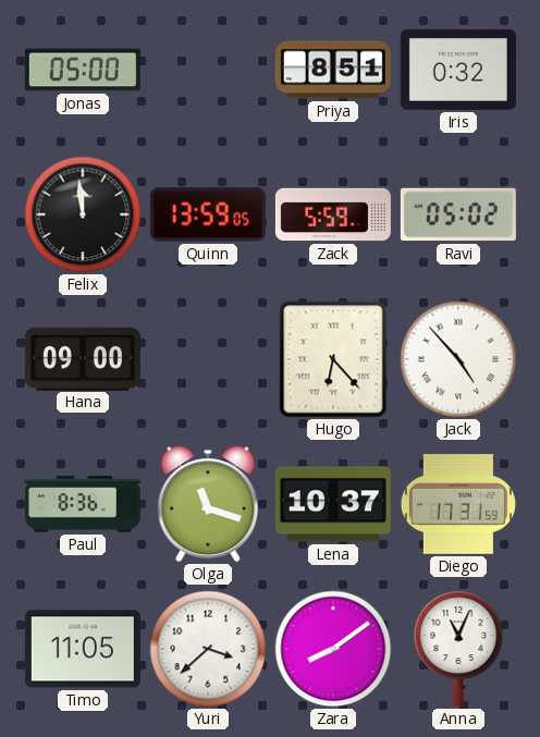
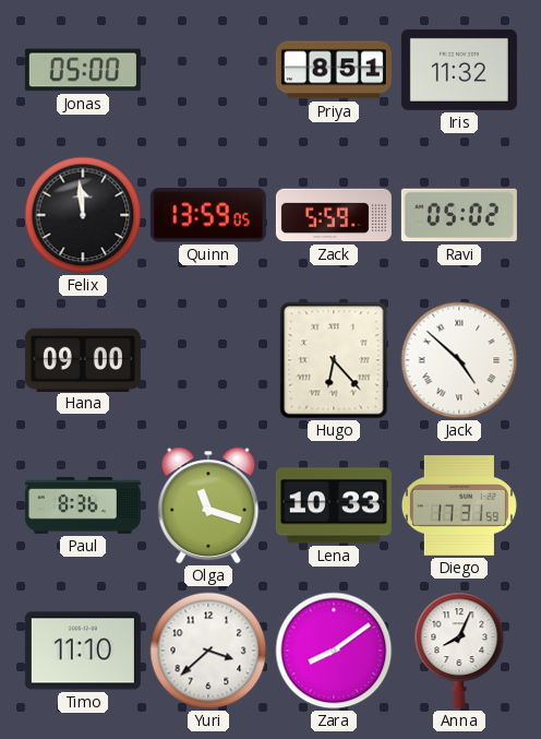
Iris: 0:32 -> 11:32
Jack: 4:53 -> 4:52
Lena: 10:37 -> 10:33
Timo: 11:05 -> 11:10
Anna: 11:04 -> 8:04
